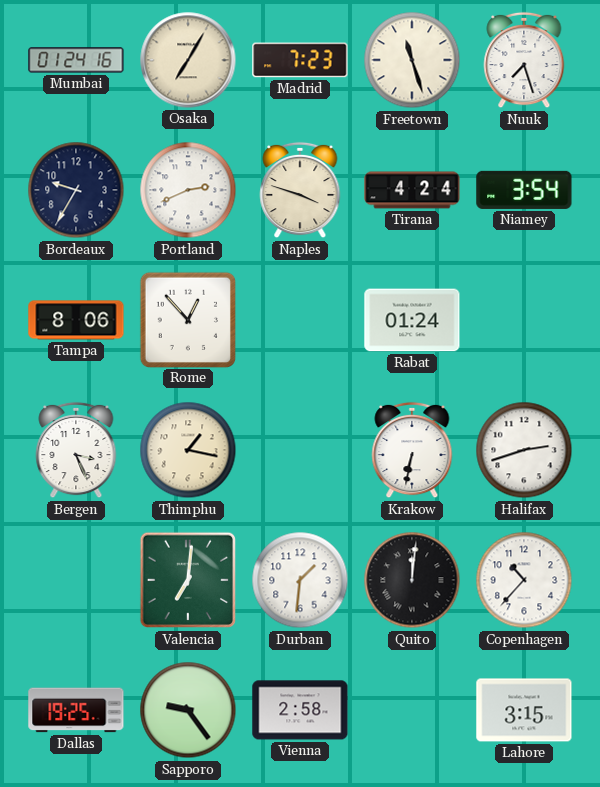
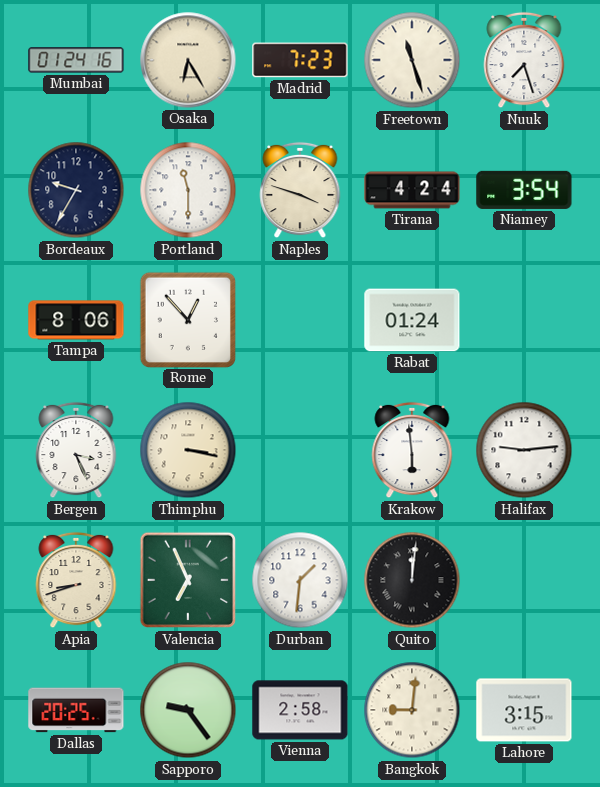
Osaka: 7:05 -> 6:25
Portland: 2:41 -> 11:30
Thimphu: 1:17 -> 3:17
Krakow: 6:32 -> 5:59
Halifax: 2:42 -> 9:14
Apia: none -> 8:42
Valencia: 7:01 -> 6:56
Copenhagen: 10:37 -> none
Dallas: 19:25 -> 20:25
Bangkok: none -> 9:01
